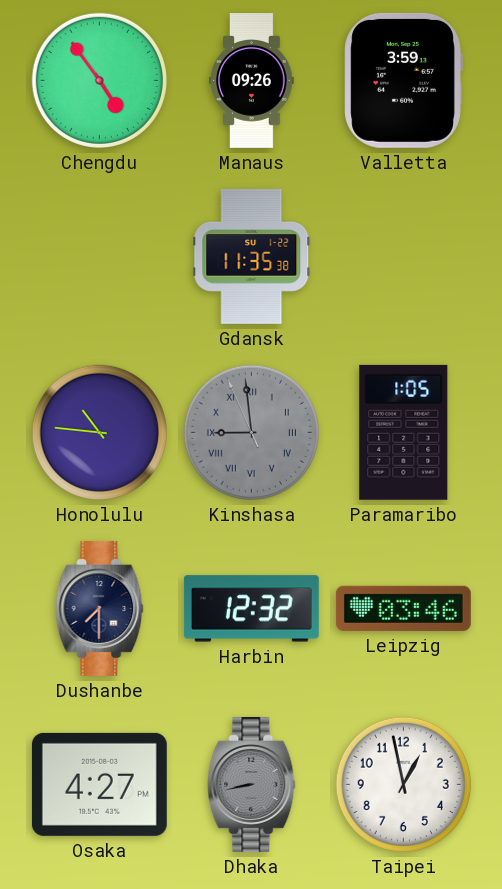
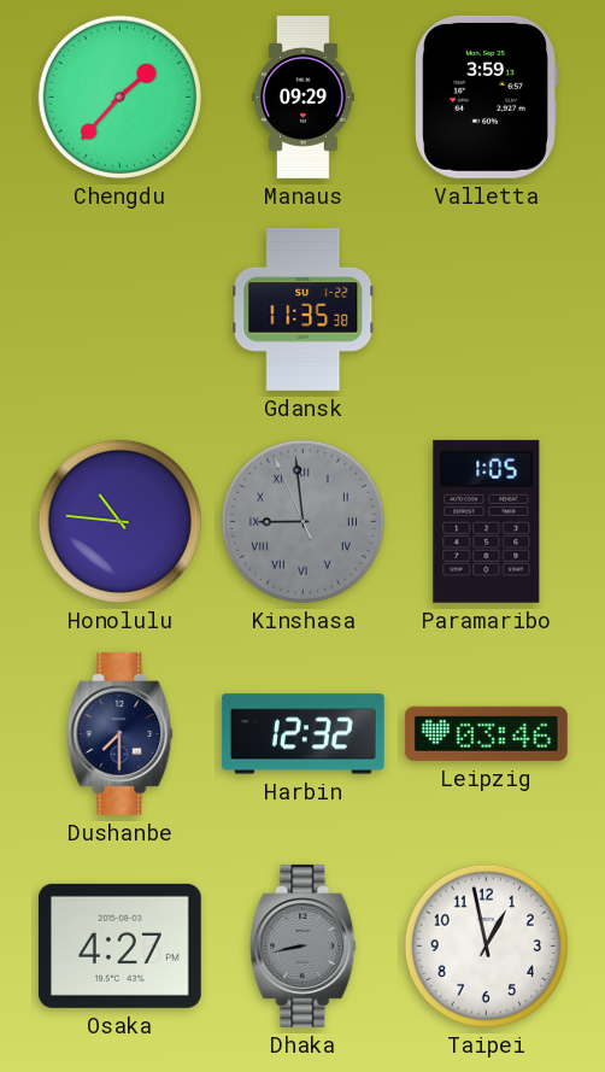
Chengdu: 4:54 -> 1:37
Manaus: 09:26 -> 09:29
